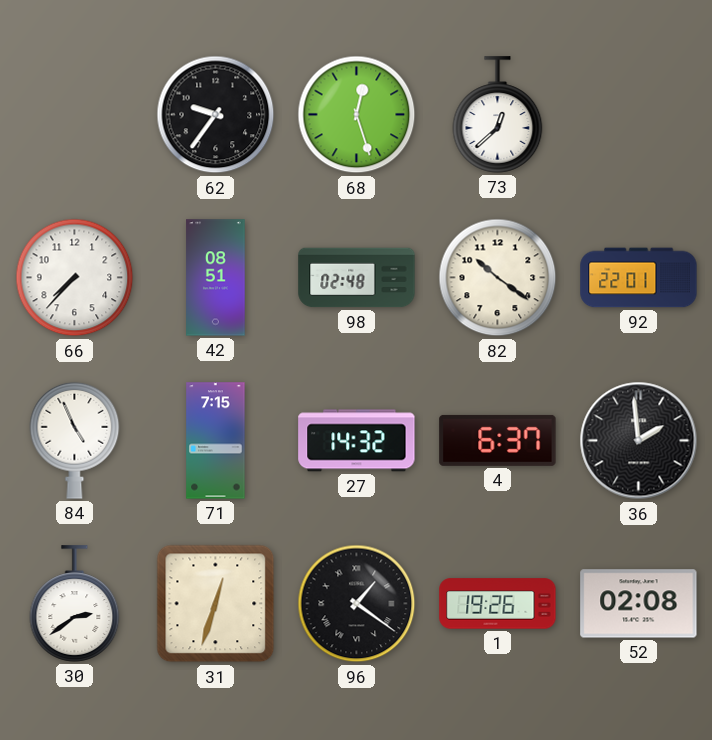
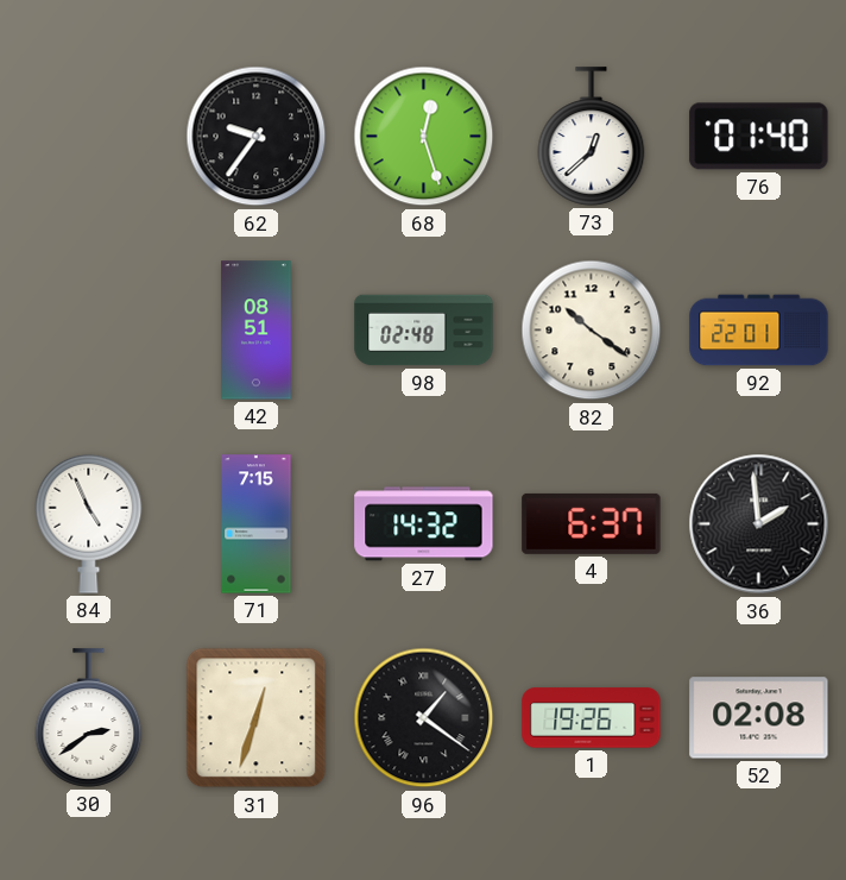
76: none -> 01:40
66: 7:37 -> none
